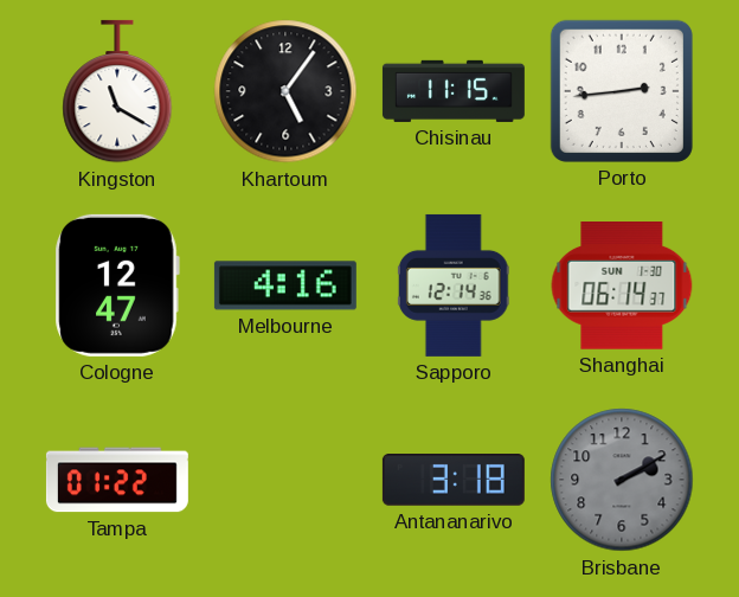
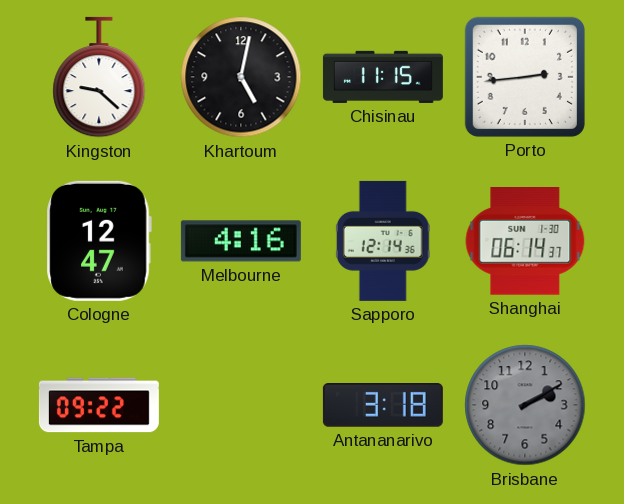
Kingston: 11:20 -> 9:22
Khartoum: 5:06 -> 5:02
Tampa: 01:22 -> 09:22
